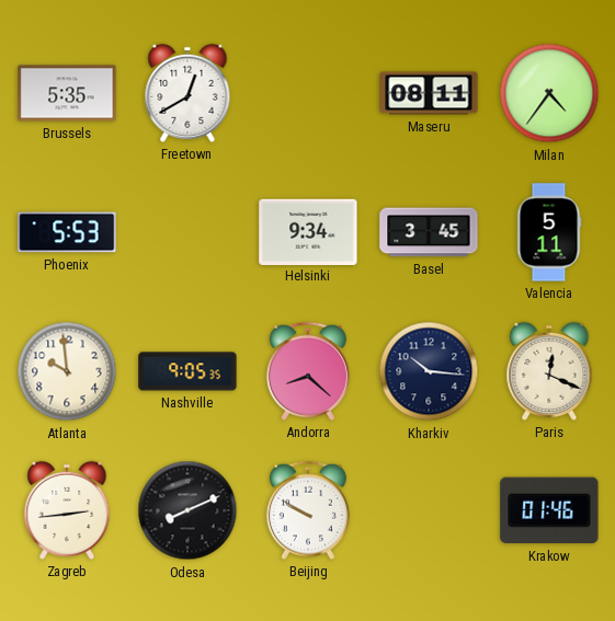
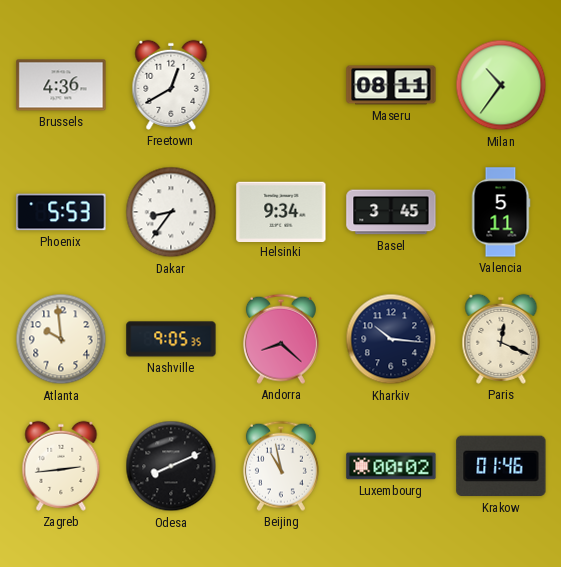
Brussels: 5:35 -> 4:36
Milan: 4:36 -> 10:36
Dakar: none -> 8:36
Beijing: 9:50 -> 10:58
Luxembourg: none -> 00:02
